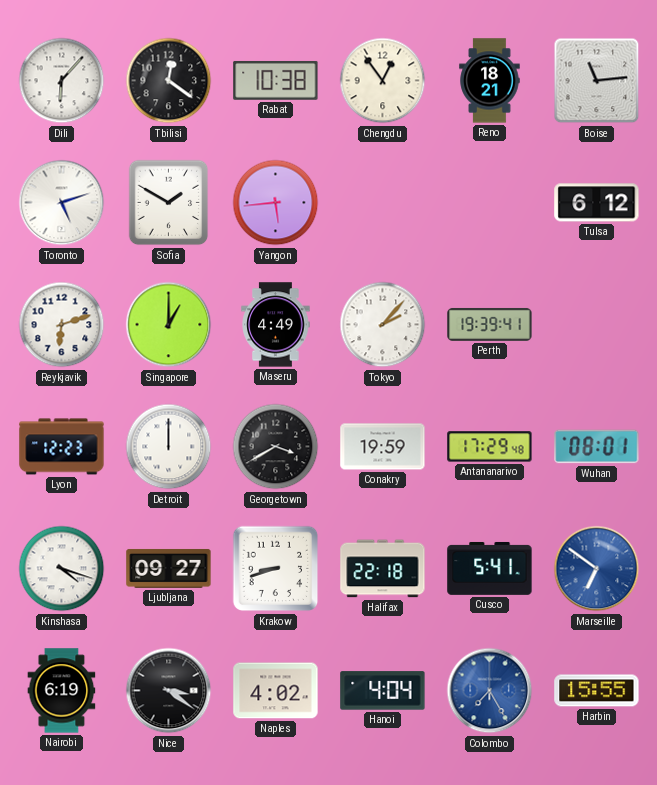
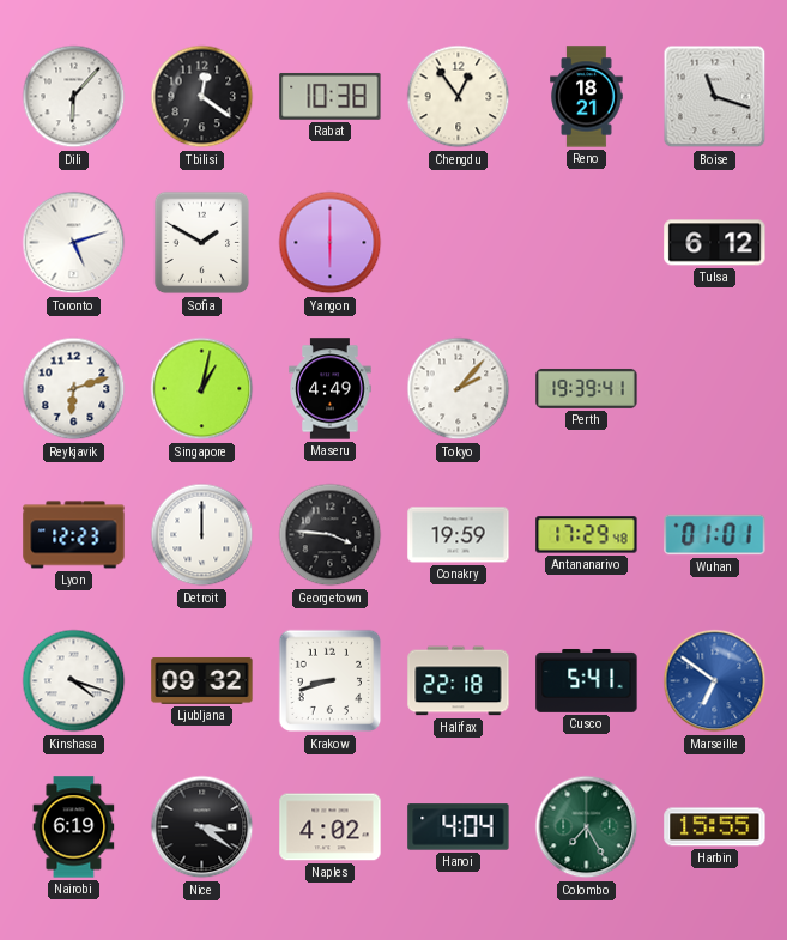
Boise: 11:14 -> 11:18
Yangon: 5:44 -> 6:00
Singapore: 1:00 -> 1:02
Georgetown: 3:40 -> 3:46
Wuhan: 08:01 -> 01:01
Ljubljana: 09:27 -> 09:32
Colombo dial: blue -> green
